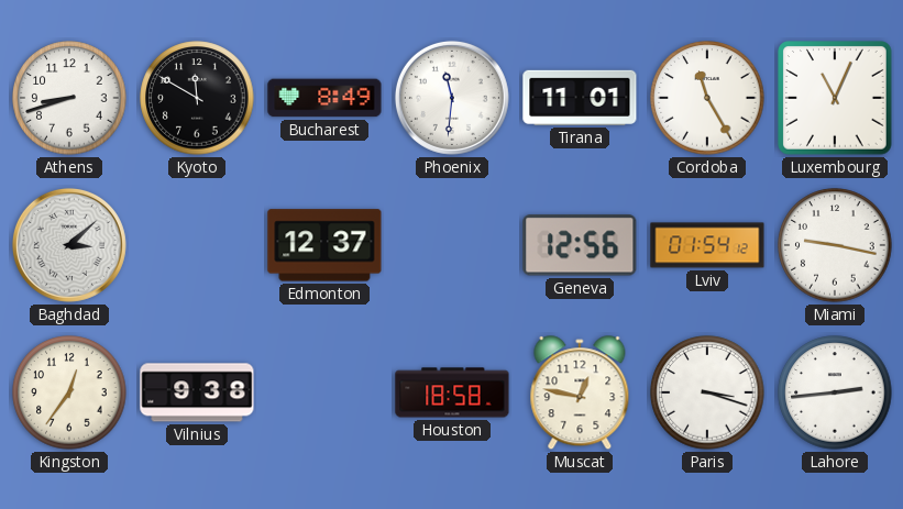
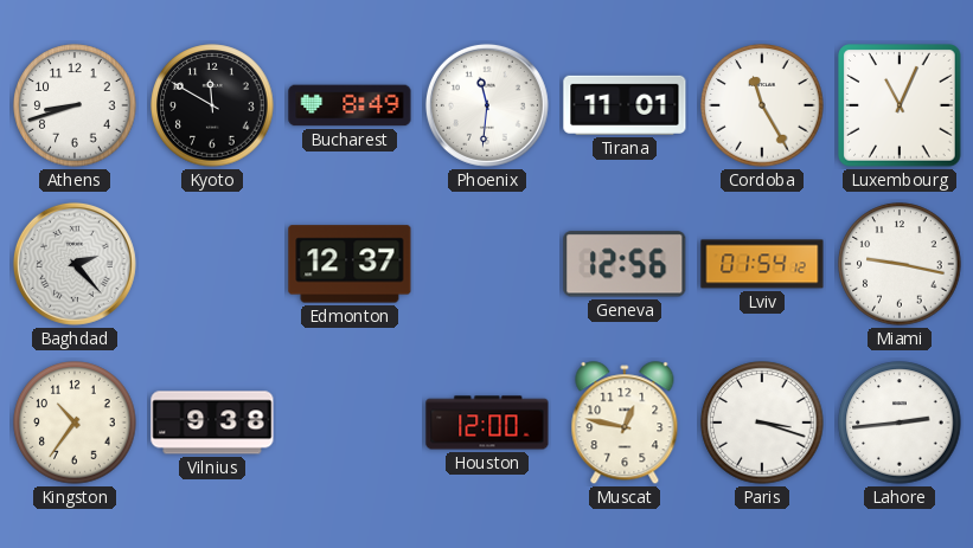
Baghdad: 3:08 -> 2:23
Kingston: 12:36 -> 10:36
Houston: 18:58 -> 12:00
